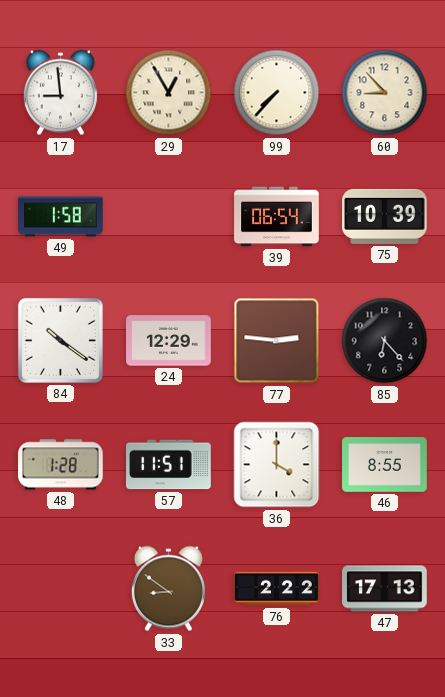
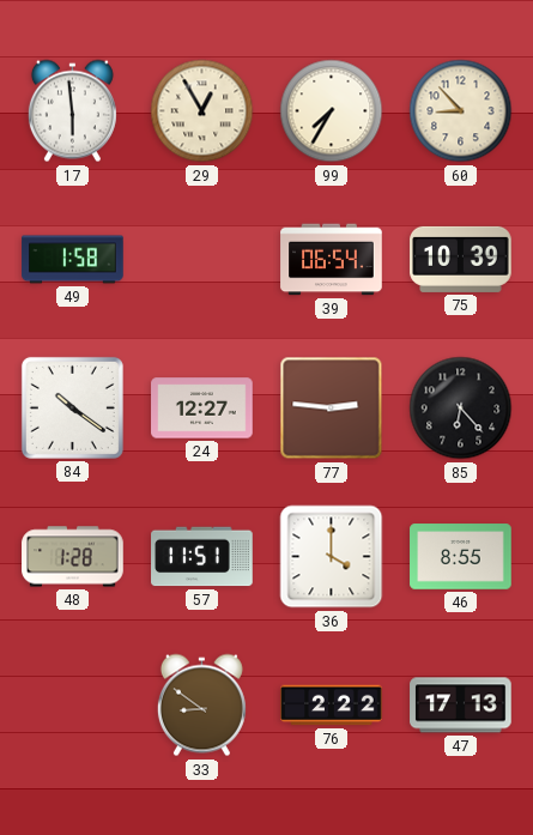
17: 8:59 -> 5:59
99: 7:37 -> 7:35
24: 12:29 -> 12:27
